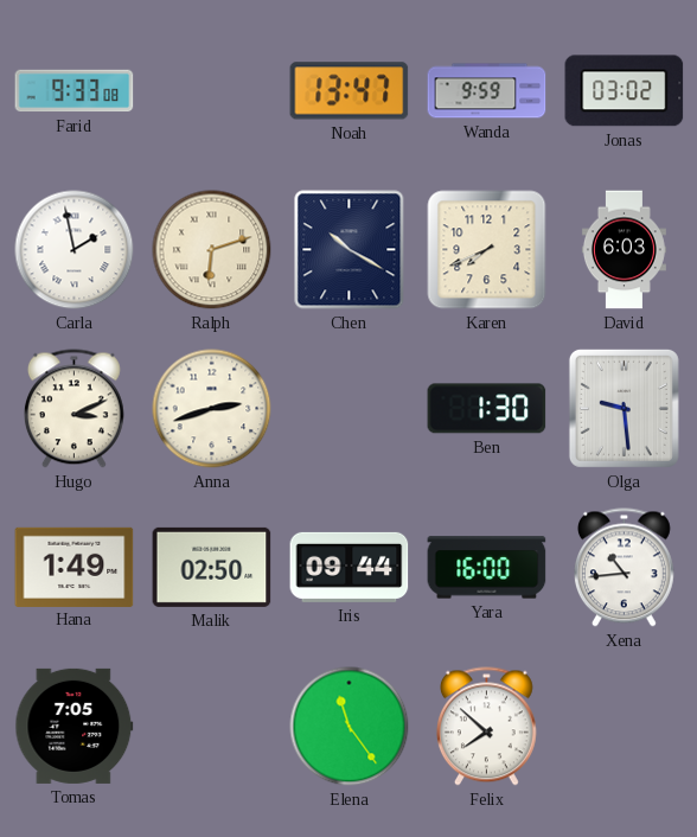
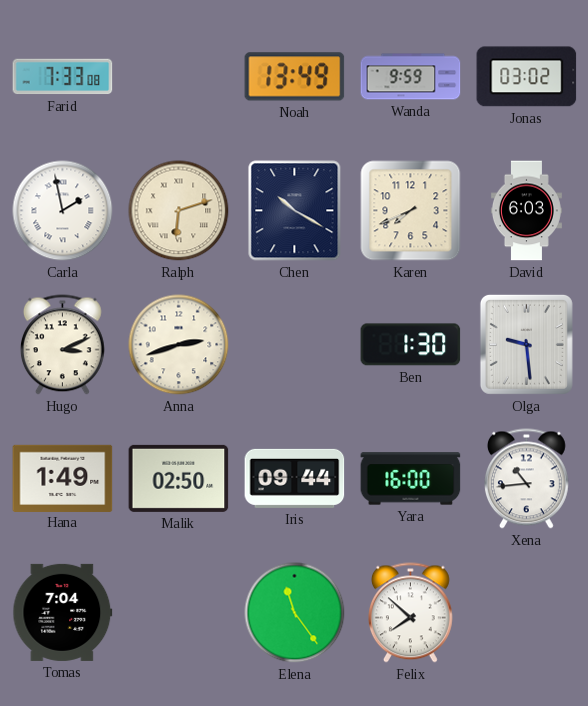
Farid: 9:33 -> 7:33
Noah: 13:47 -> 13:49
Tomas: 7:05 -> 7:04
